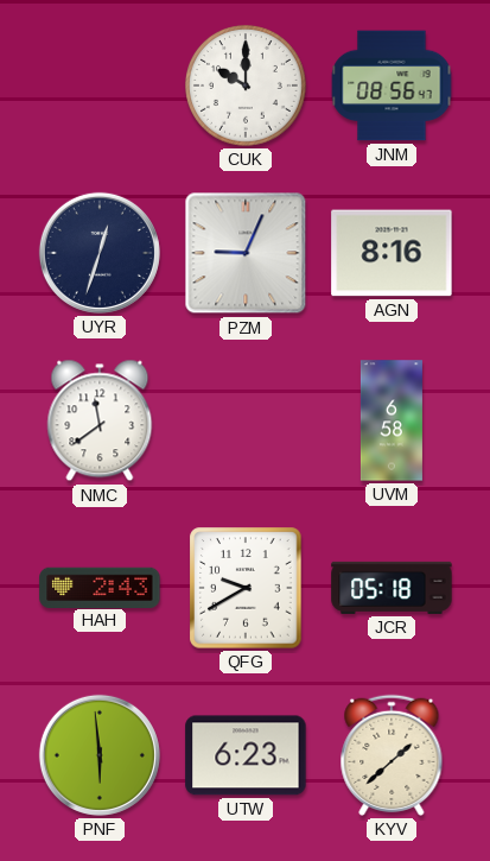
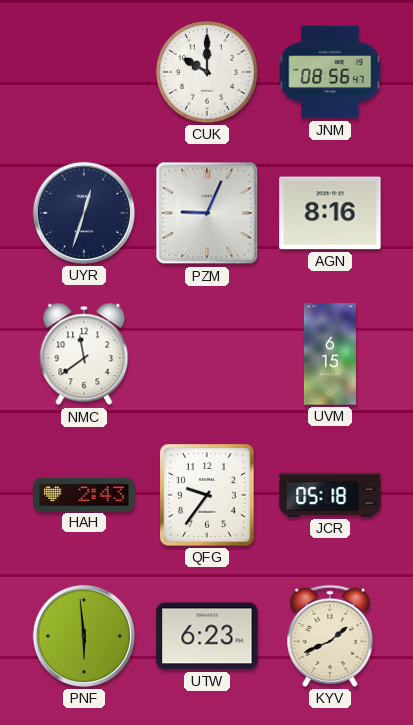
UVM: 6:58 -> 6:15
QFG: 9:40 -> 9:36
KYV: 1:38 -> 1:41
